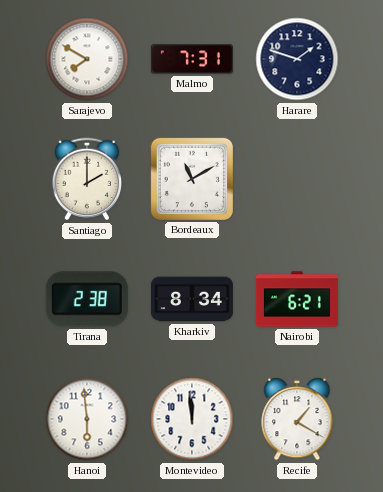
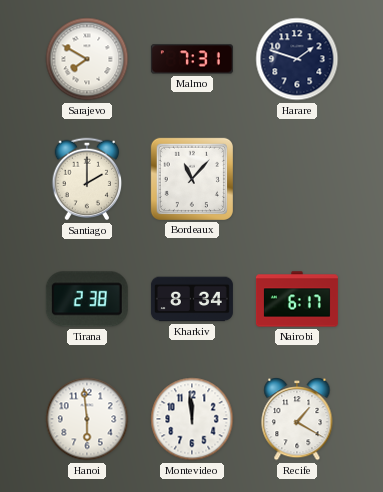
Bordeaux: 11:10 -> 11:07
Nairobi: 6:21 -> 6:17
